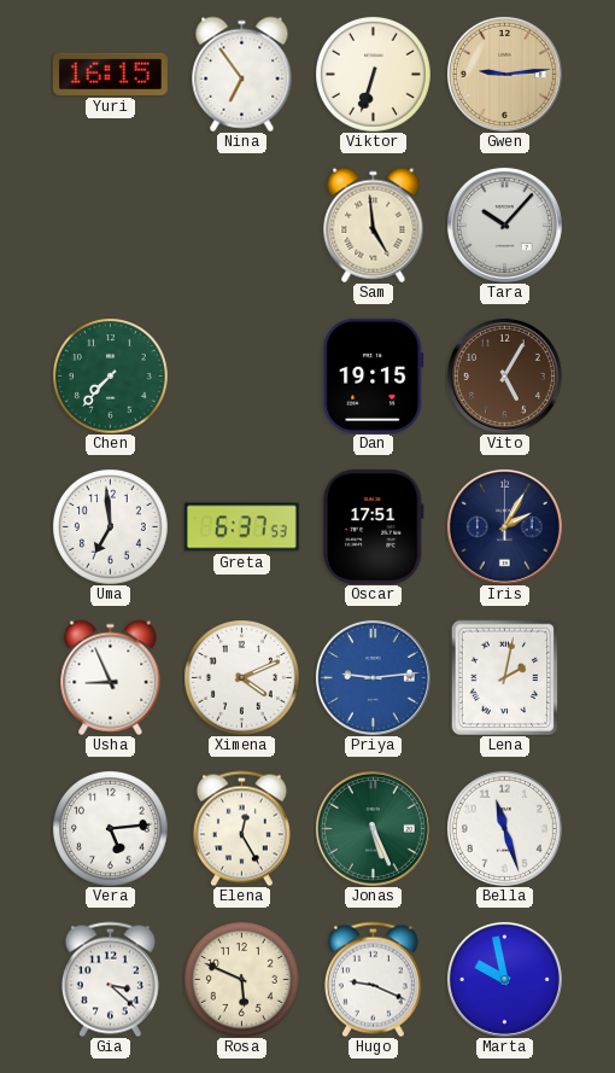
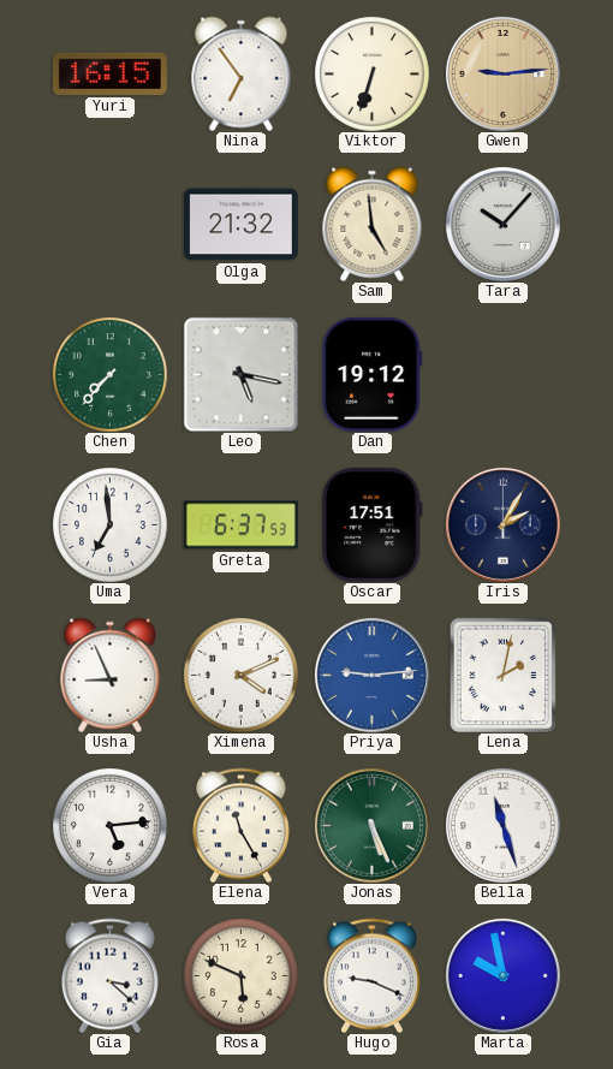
Olga: none -> 21:32
Leo: none -> 5:17
Dan: 19:15 -> 19:12
Vito: 5:05 -> none
Elena: 12:25 -> 11:25
